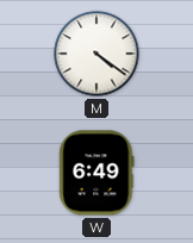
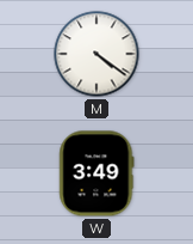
W: 6:49 -> 3:49
